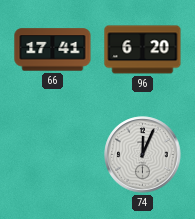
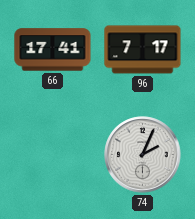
96: 6:20 -> 7:17
74: 12:04 -> 2:04
